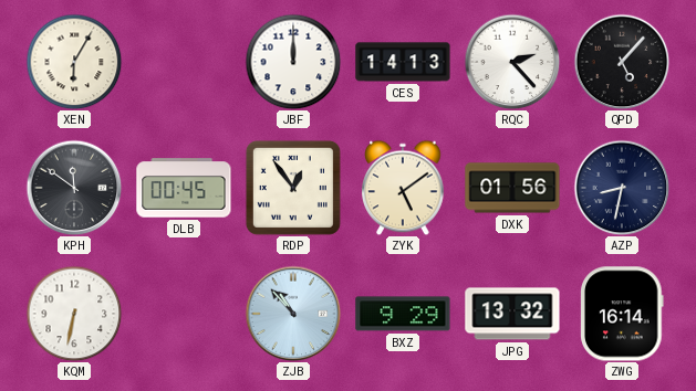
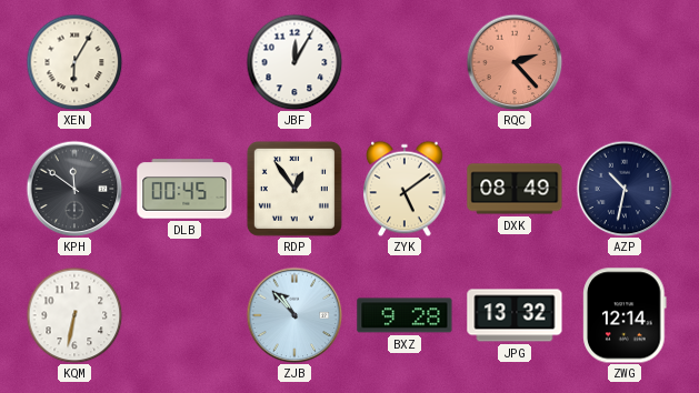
JBF: 12:00 -> 12:05
CES: 14:13 -> none
RQC dial: white -> salmon
QPD: 5:07 -> none
DXK: 01:56 -> 08:49
AZP: 8:32 -> 10:32
BXZ: 9:29 -> 9:28
ZWG: 16:14 -> 12:14
